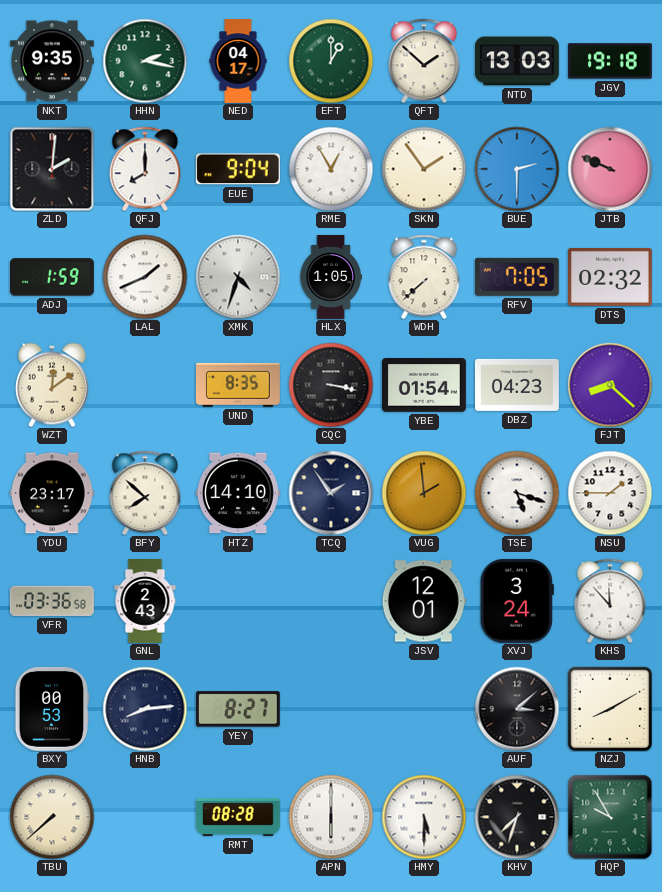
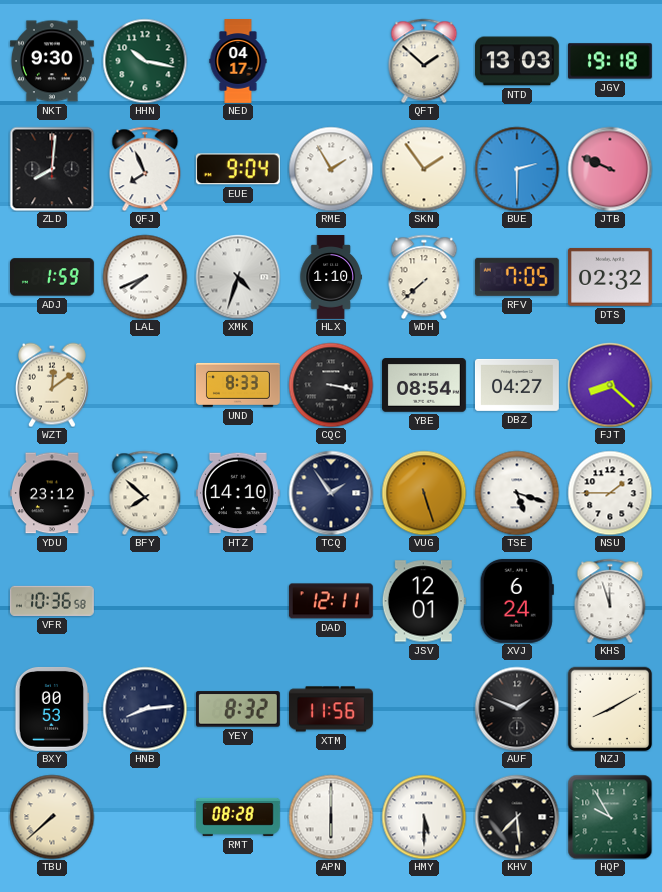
NKT: 9:35 -> 9:30
HHN: 2:17 -> 10:17
EFT: 1:00 -> none
ZLD: 2:01 -> 8:01
QFJ: 8:00 -> 7:56
RME: 12:55 -> 1:55
LAL: 1:41 -> 7:41
HLX: 1:05 -> 1:10
UND: 8:35 -> 8:33
YBE: 01:54 -> 08:54
DBZ: 04:23 -> 04:27
YDU: 23:17 -> 23:12
VUG: 1:59 -> 5:27
VFR: 03:36 -> 10:36
GNL: 2:43 -> none
DAD: none -> 12:11
XVJ: 3:24 -> 6:24
KHS: 11:53 -> 11:57
YEY: 8:27 -> 8:32
XTM: none -> 11:56
AUF: 3:08 -> 1:49
KHV: 7:33 -> 7:29
